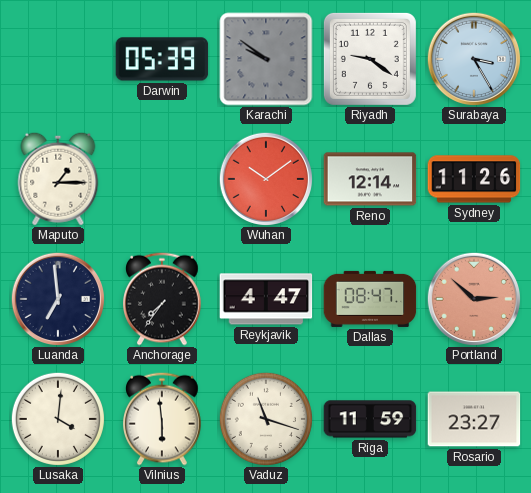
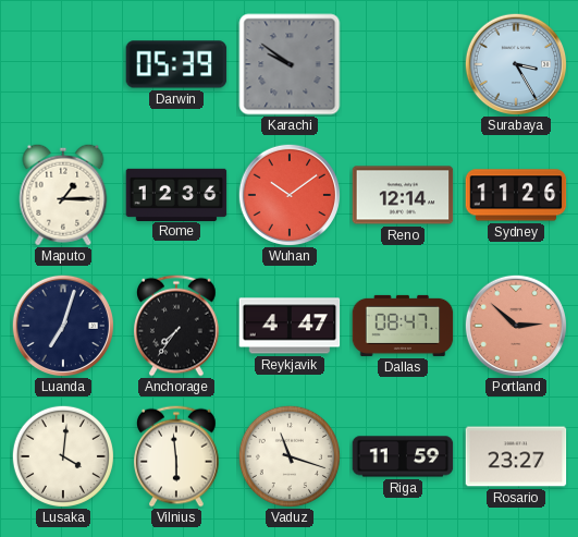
Riyadh: 9:21 -> none
Rome: none -> 12:36
Luanda: 6:59 -> 7:03
